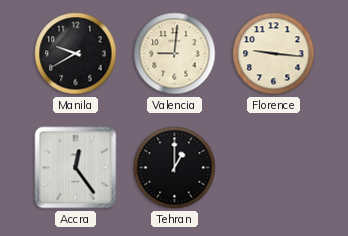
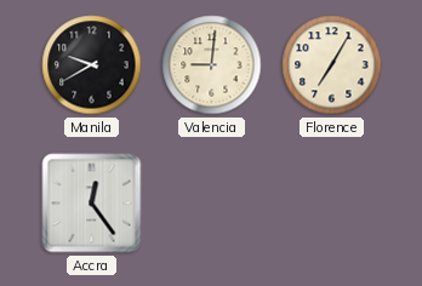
Florence: 9:16 -> 7:05
Tehran: 1:00 -> none
